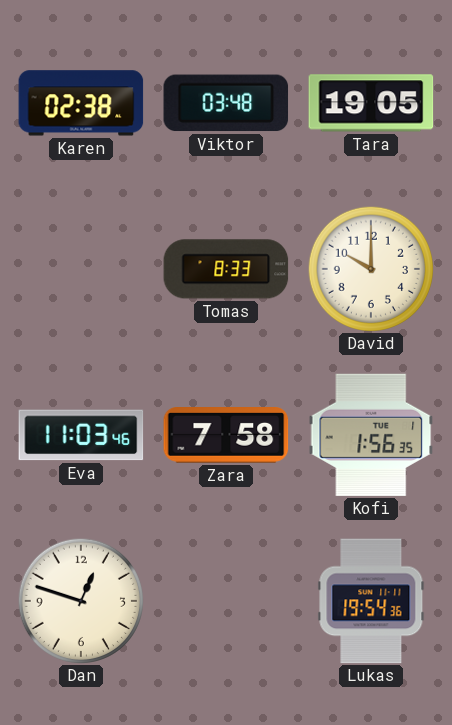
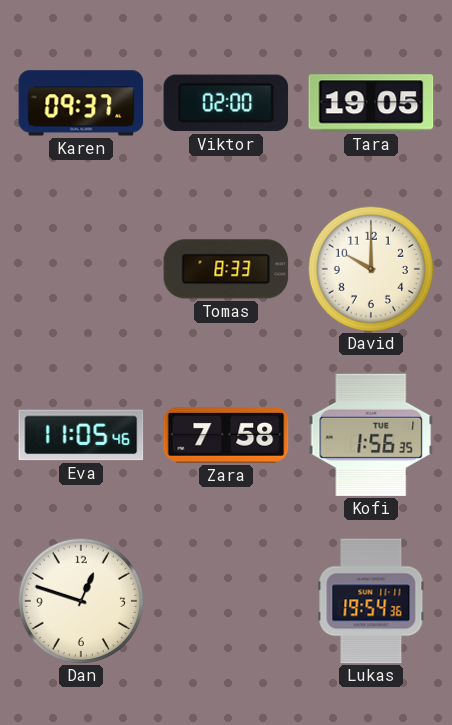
Karen: 02:38 -> 09:37
Viktor: 03:48 -> 02:00
Eva: 11:03 -> 11:05
